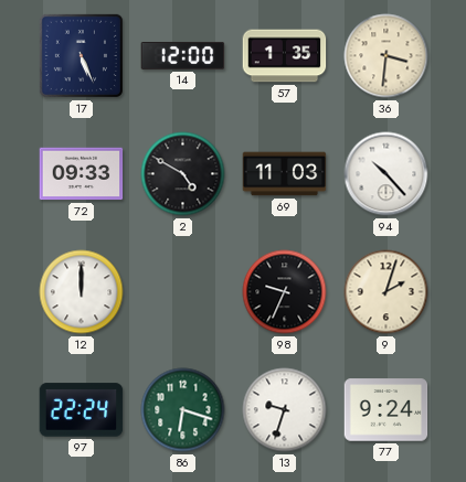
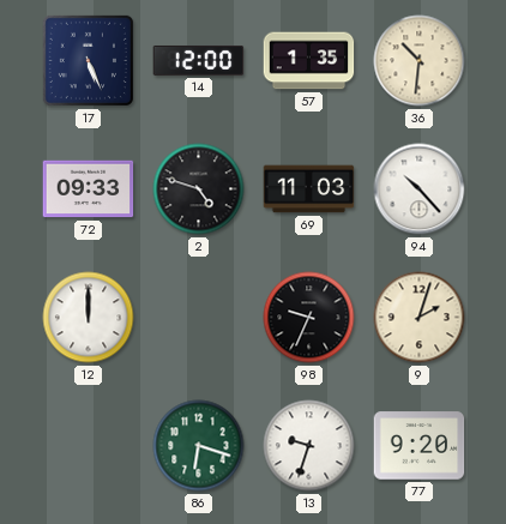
36: 3:31 -> 10:31
2: 4:50 -> 4:48
97: 22:24 -> none
77: 9:24 -> 9:20
